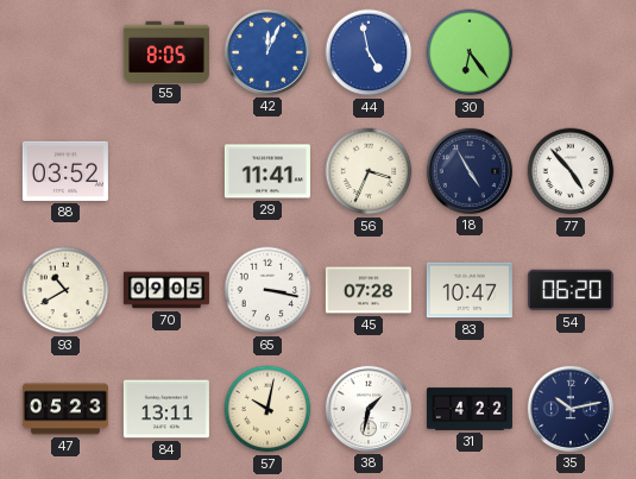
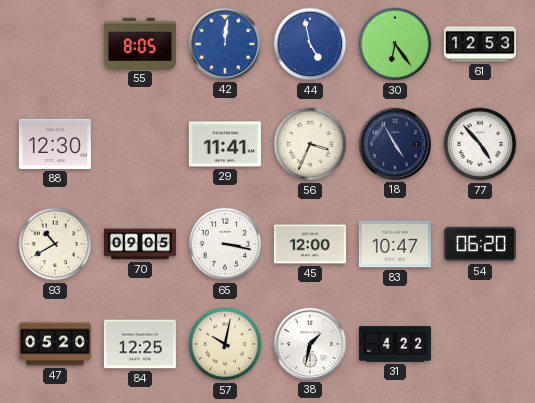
42: 12:04 -> 12:01
61: none -> 12:53
88: 03:52 -> 12:30
45: 07:28 -> 12:00
47: 05:23 -> 05:20
84: 13:11 -> 12:25
35: 10:13 -> none
